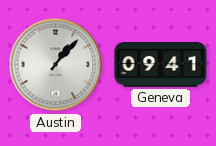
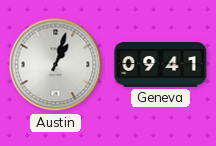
Austin: 1:07 -> 1:03
